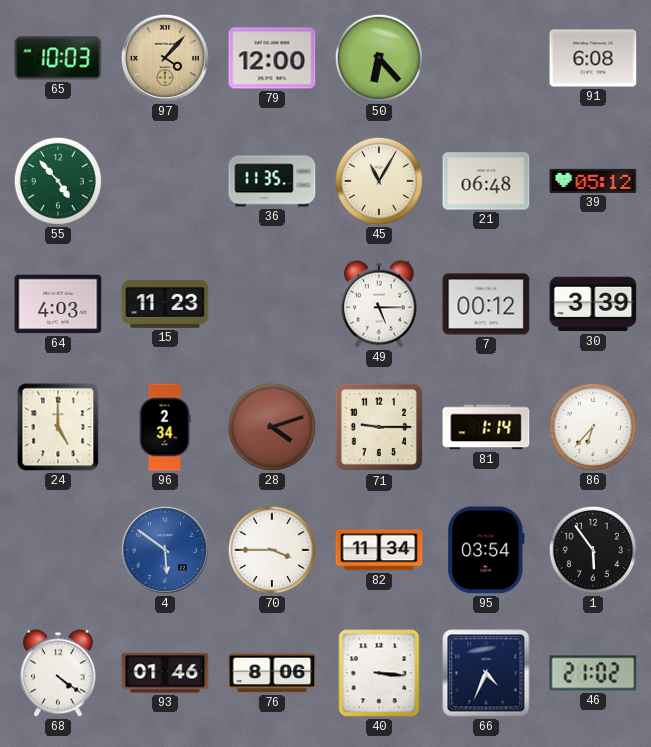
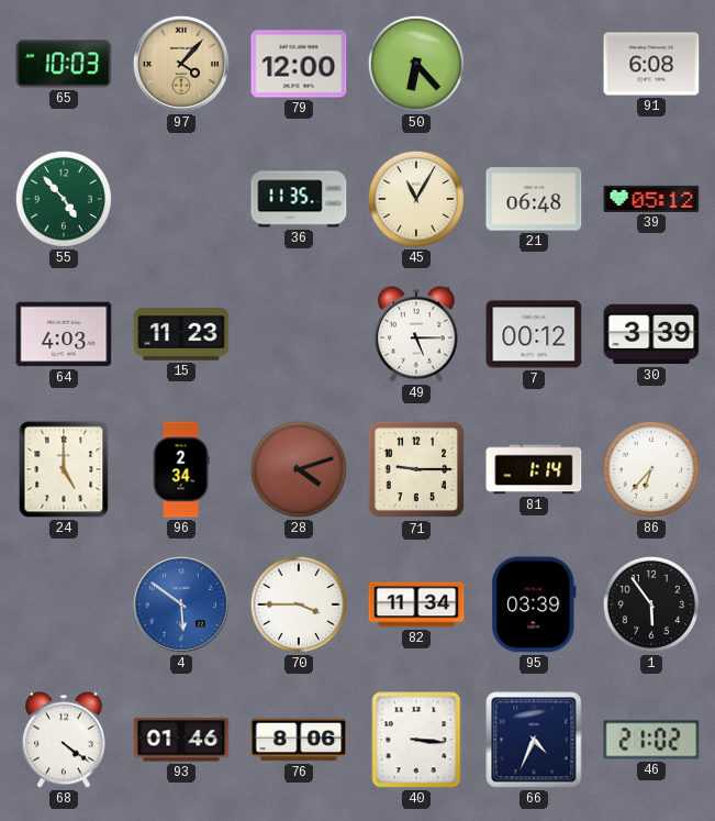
95: 03:54 -> 03:39
